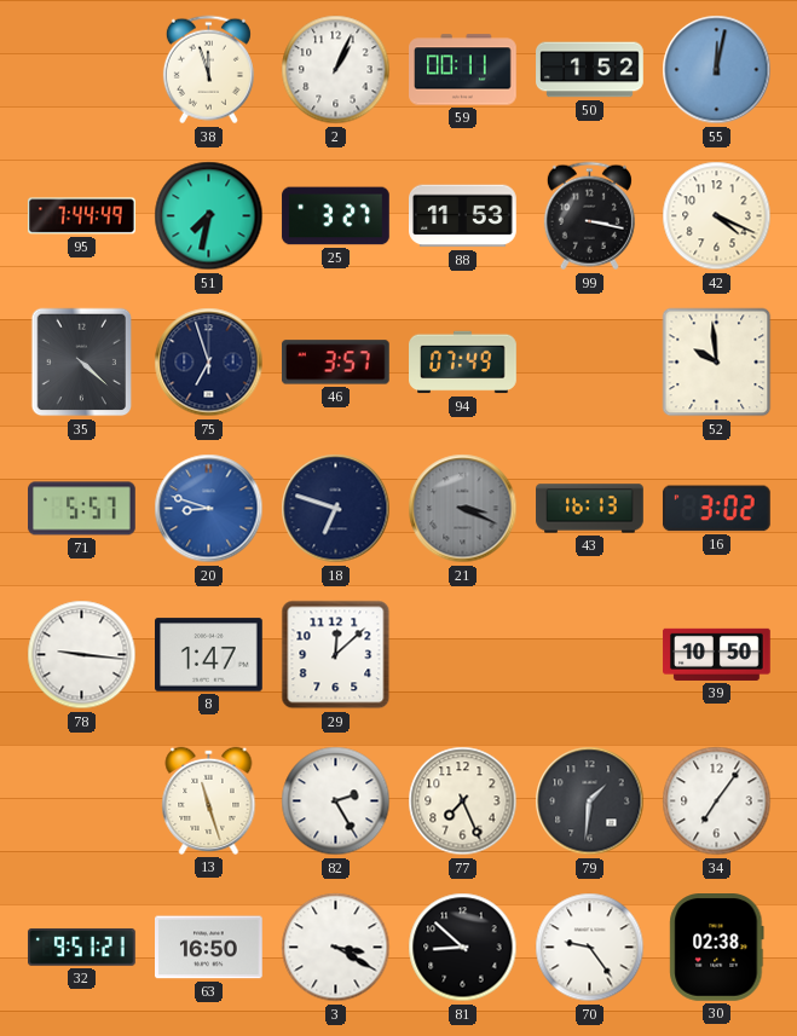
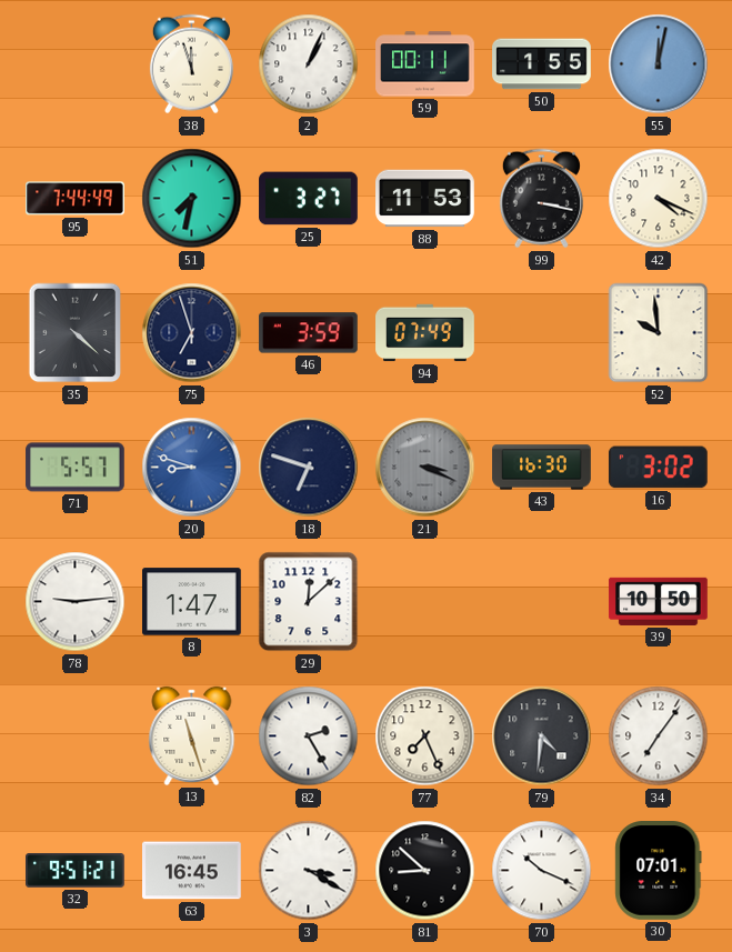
50: 1:52 -> 1:55
46: 3:57 -> 3:59
43: 16:13 -> 16:30
78: 9:16 -> 9:14
79: 1:31 -> 4:31
63: 16:50 -> 16:45
70: 9:24 -> 10:19
30: 02:38 -> 07:01
